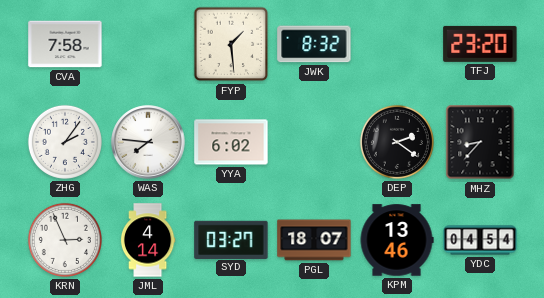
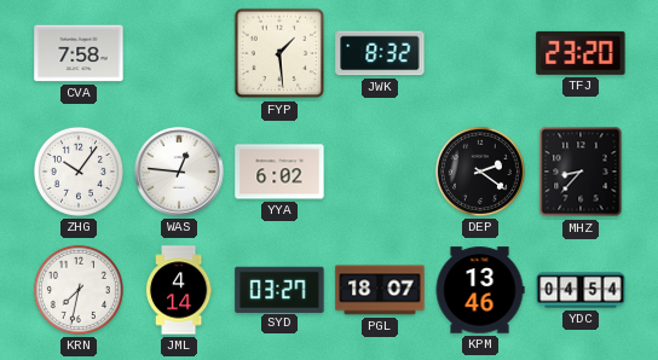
ZHG: 2:06 -> 10:06
WAS: 7:46 -> 12:46
KRN: 2:56 -> 7:32
